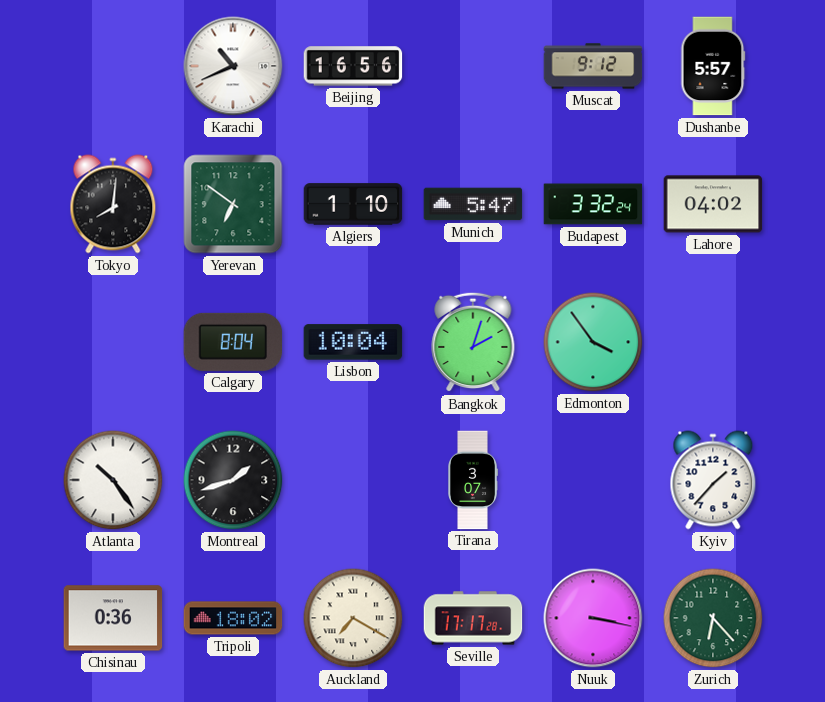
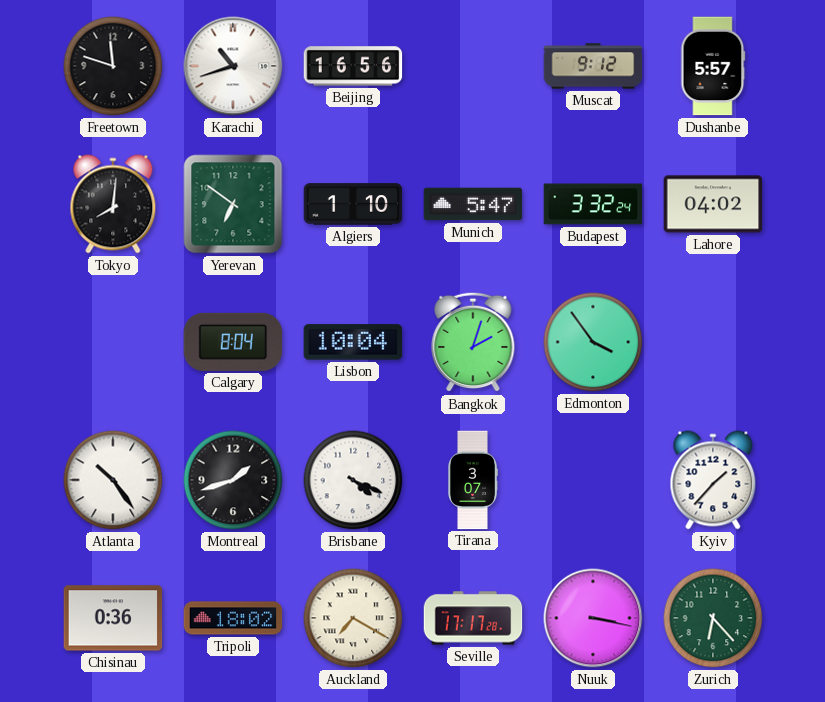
Freetown: none -> 11:48
Karachi: 10:41 -> 10:42
Brisbane: none -> 4:19
